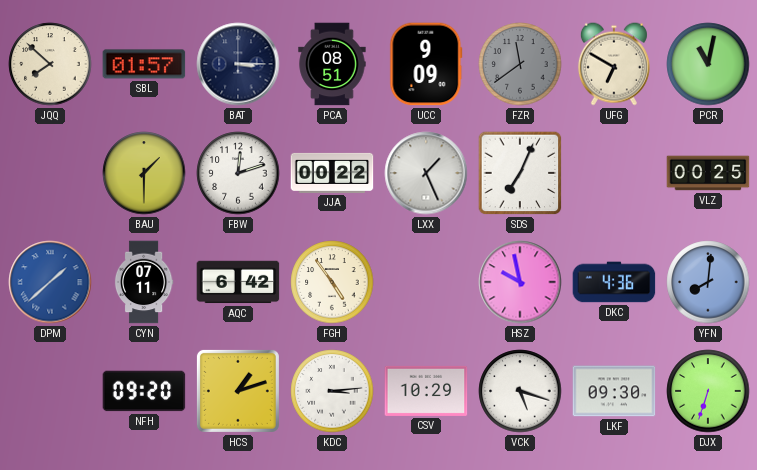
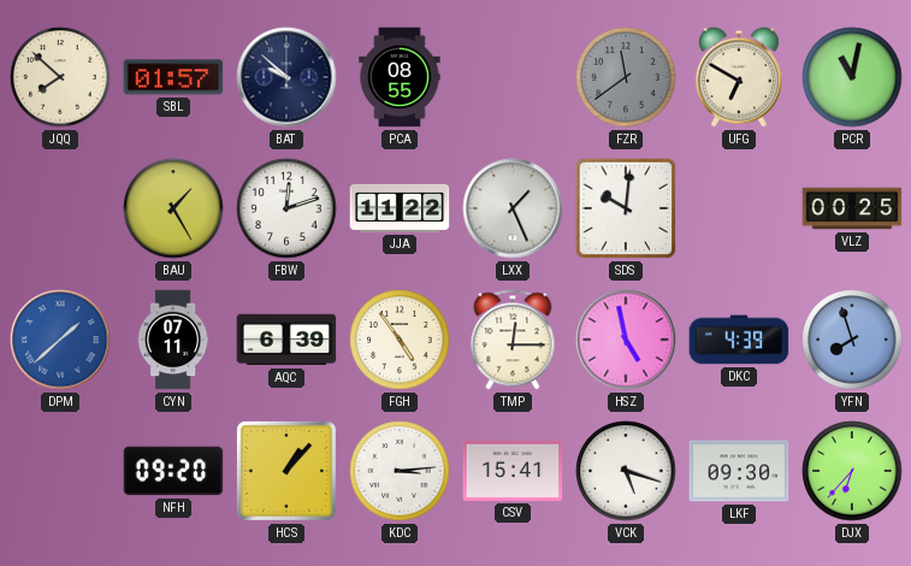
BAT: 3:15 -> 9:52
PCA: 08:51 -> 08:55
UCC: 9:09 -> none
BAU: 1:30 -> 1:25
JJA: 00:22 -> 11:22
SDS: 7:04 -> 10:01
AQC: 6:42 -> 6:39
TMP: none -> 12:15
HSZ: 9:58 -> 4:58
DKC: 4:36 -> 4:39
YFN: 8:01 -> 7:57
HCS: 1:12 -> 1:07
CSV: 10:29 -> 15:41
DJX: 6:33 -> 6:37
